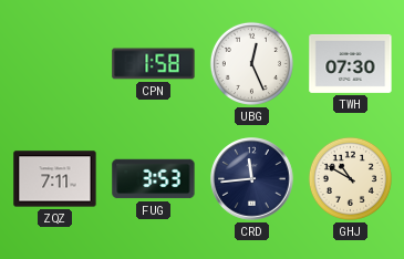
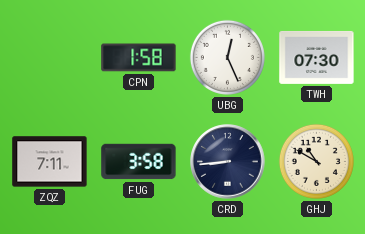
FUG: 3:53 -> 3:58
CRD: 11:44 -> 8:44
